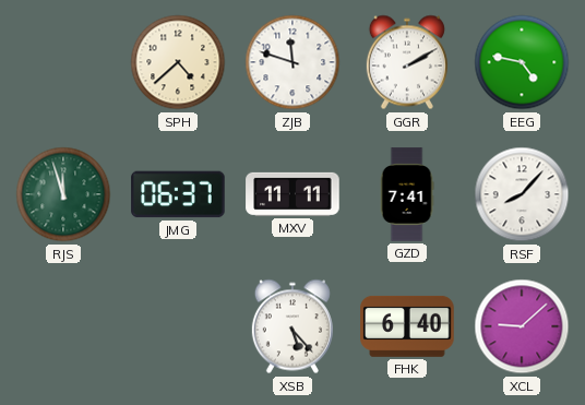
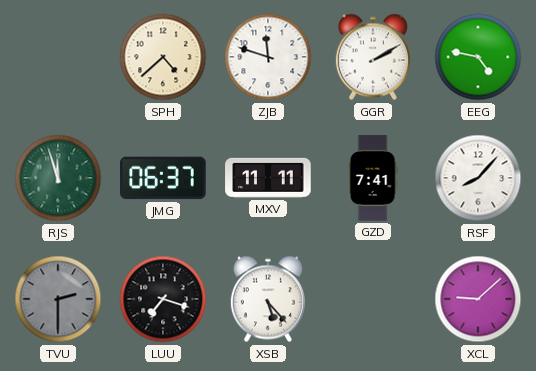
TVU: none -> 2:30
LUU: none -> 7:18
FHK: 6:40 -> none
